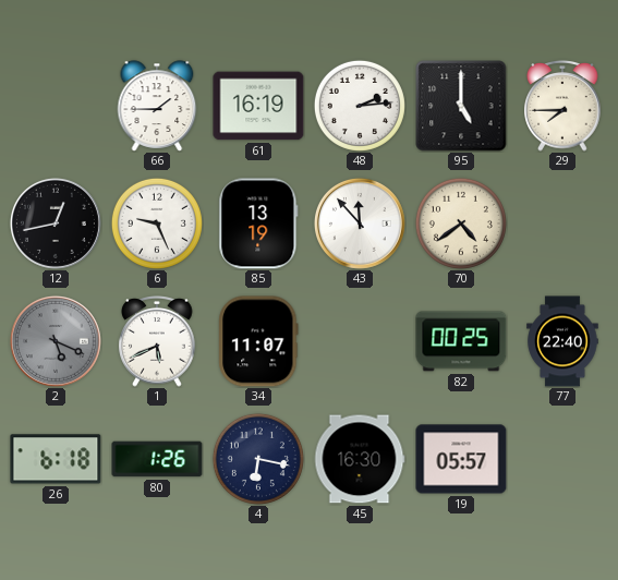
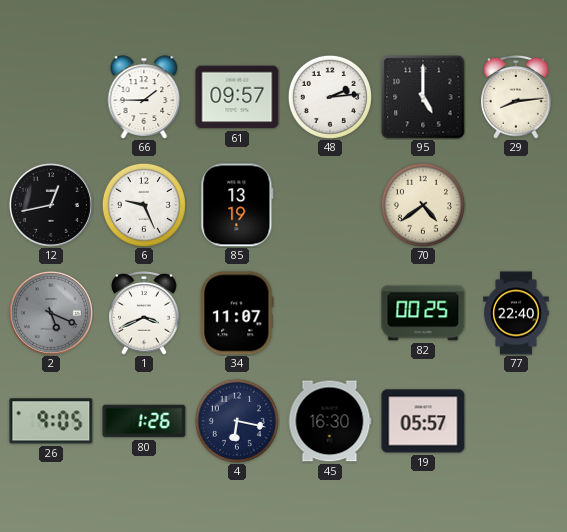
61: 16:19 -> 09:57
29: 7:45 -> 8:14
43: 11:53 -> none
1: 5:41 -> 3:41
26: 6:18 -> 9:05
